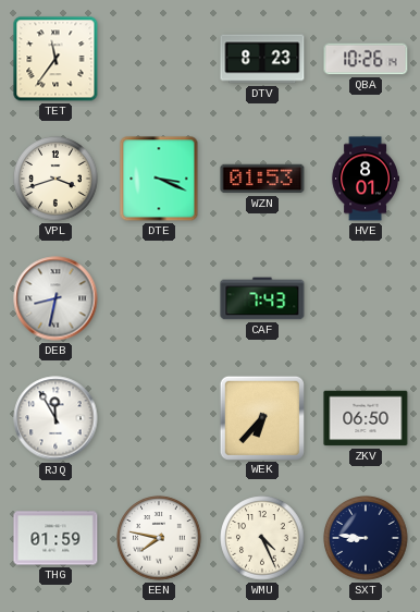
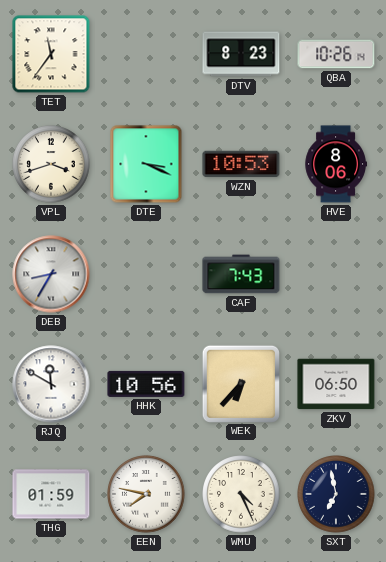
WZN: 01:53 -> 10:53
HVE: 8:01 -> 8:06
DEB: 8:32 -> 8:35
RJQ: 11:55 -> 11:50
HHK: none -> 10:56
SXT: 8:46 -> 6:58
